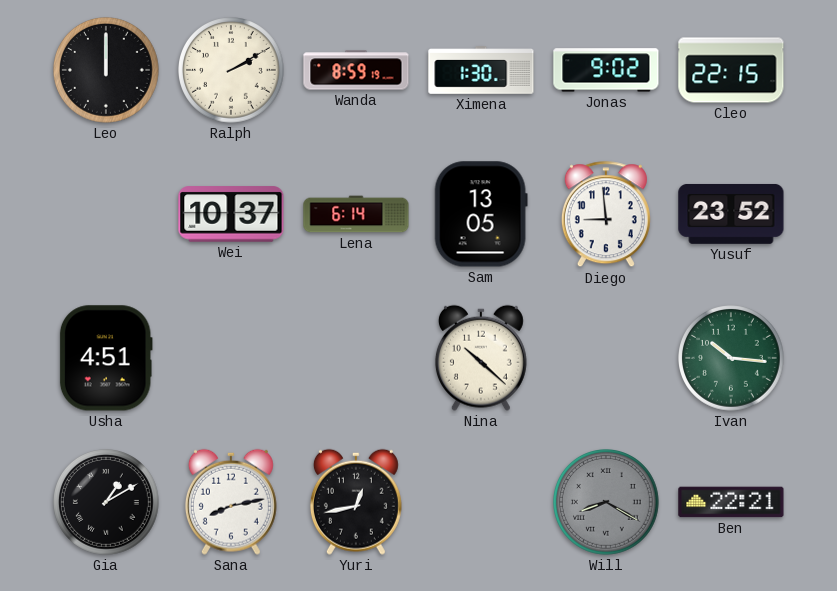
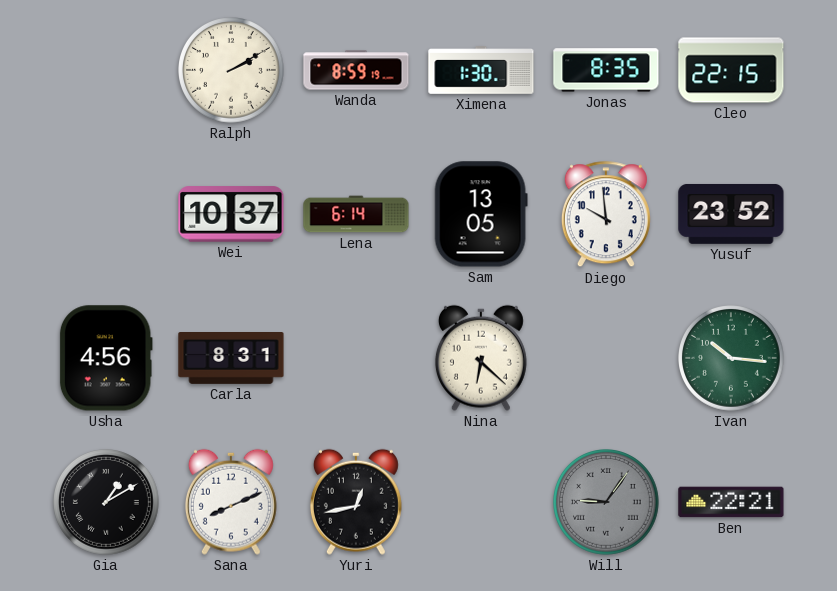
Leo: 12:00 -> none
Jonas: 9:02 -> 8:35
Diego: 8:59 -> 9:59
Usha: 4:51 -> 4:56
Carla: none -> 8:31
Nina: 10:22 -> 6:22
Sana: 8:13 -> 8:11
Will: 8:20 -> 9:06
